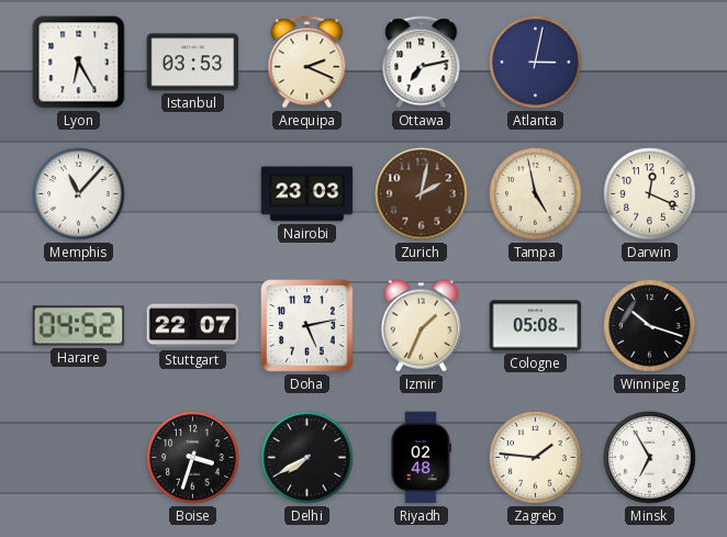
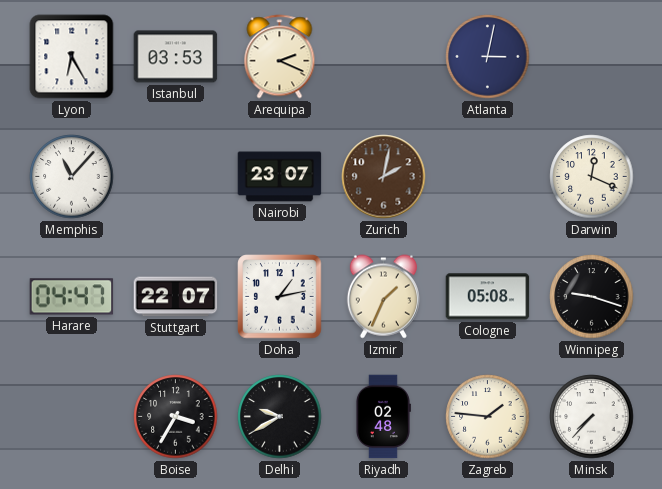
Ottawa: 7:13 -> none
Nairobi: 23:03 -> 23:07
Tampa: 4:58 -> none
Harare: 04:52 -> 04:47
Doha: 5:13 -> 1:13
Winnipeg: 10:18 -> 9:18
Boise: 3:33 -> 3:35
Delhi: 7:40 -> 9:40
Minsk: 6:55 -> 7:37
